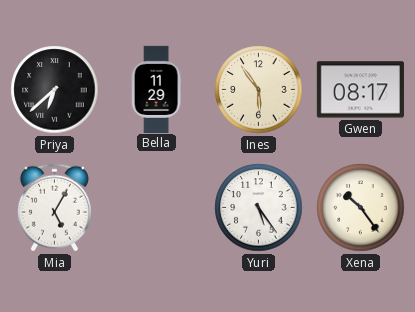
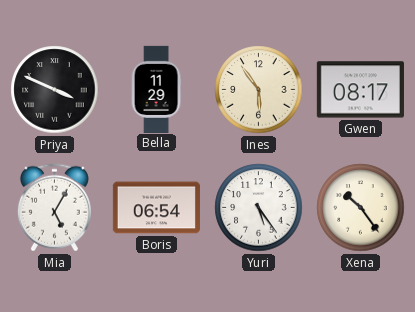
Priya: 6:38 -> 3:49
Boris: none -> 06:54
